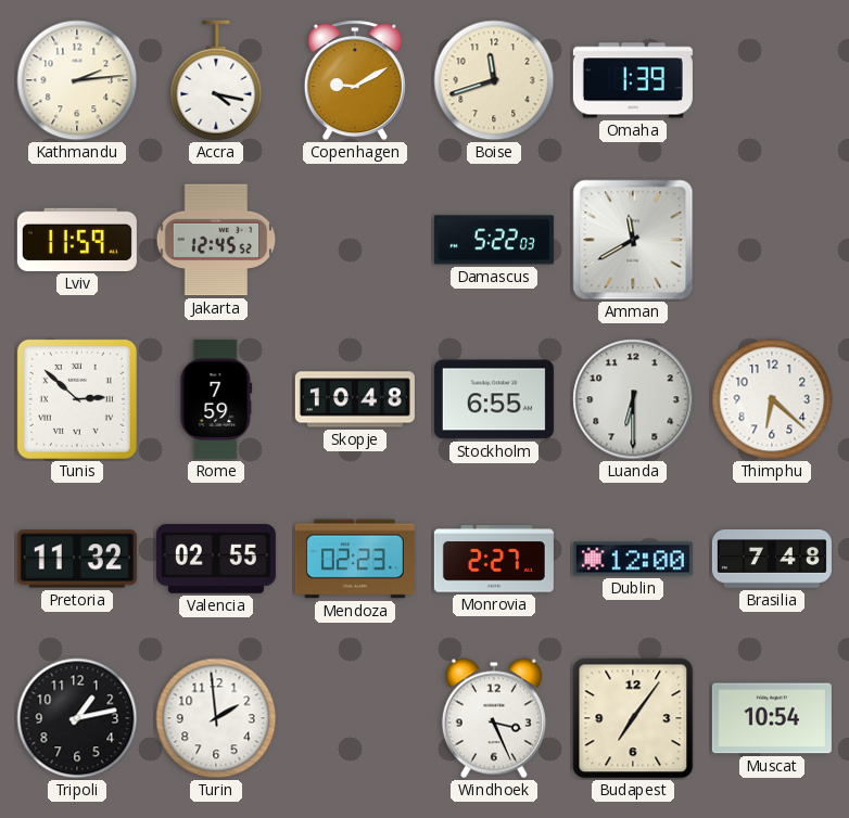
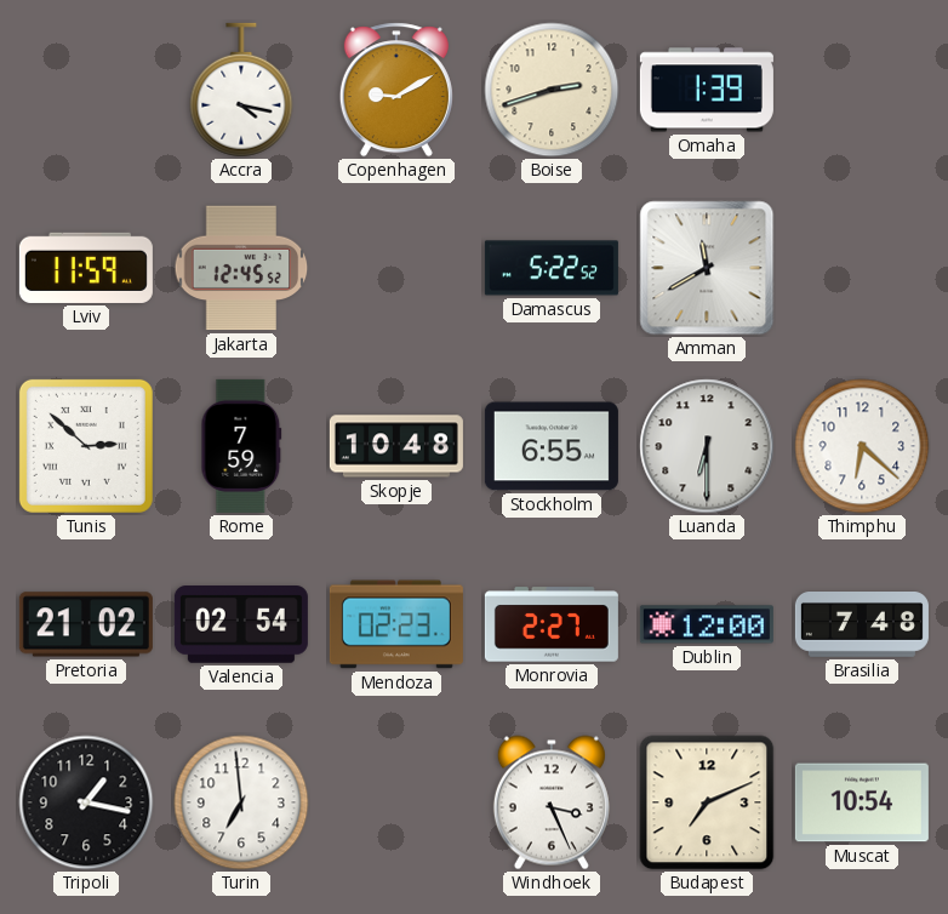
Kathmandu: 2:14 -> none
Boise: 11:42 -> 2:42
Damascus: 5:22:03 -> 5:22:52
Pretoria: 11:32 -> 21:02
Valencia: 02:55 -> 02:54
Tripoli: 1:13 -> 1:17
Turin: 1:59 -> 6:59
Budapest: 7:06 -> 7:11
